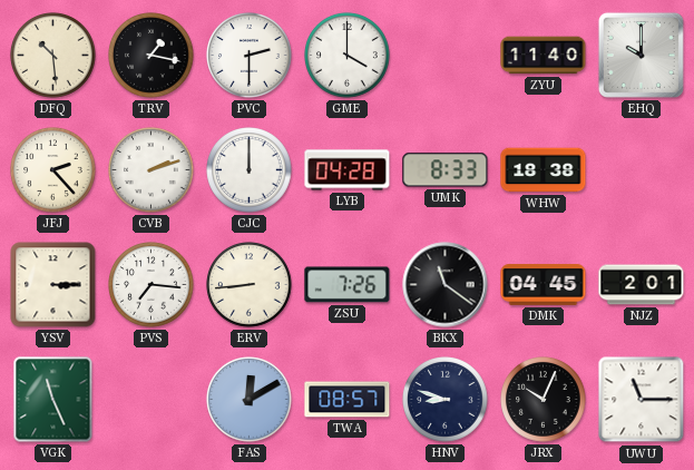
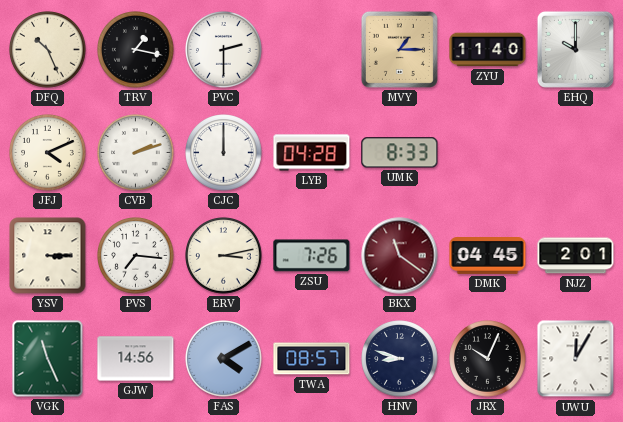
DFQ: 10:29 -> 10:26
GME: 4:00 -> none
MVY: none -> 1:15
JFJ: 2:23 -> 4:11
WHW: 18:38 -> none
ERV: 8:44 -> 3:13
BKX dial: black -> burgundy
GJW: none -> 14:56
FAS: 12:10 -> 4:10
UWU: 11:15 -> 12:05
